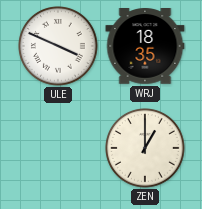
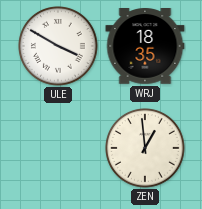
ULE: 3:49 -> 3:50
ZEN: 1:00 -> 12:59
